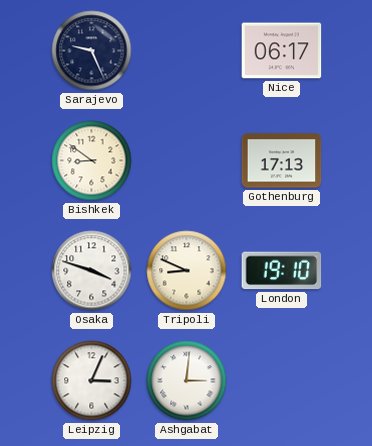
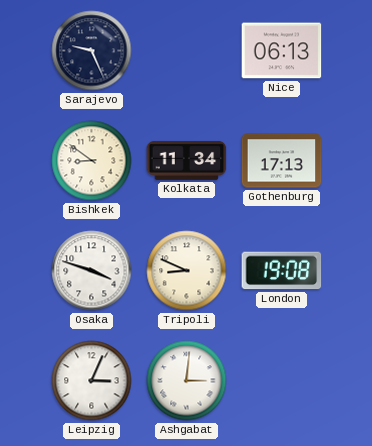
Nice: 06:17 -> 06:13
Kolkata: none -> 11:34
London: 19:10 -> 19:08
